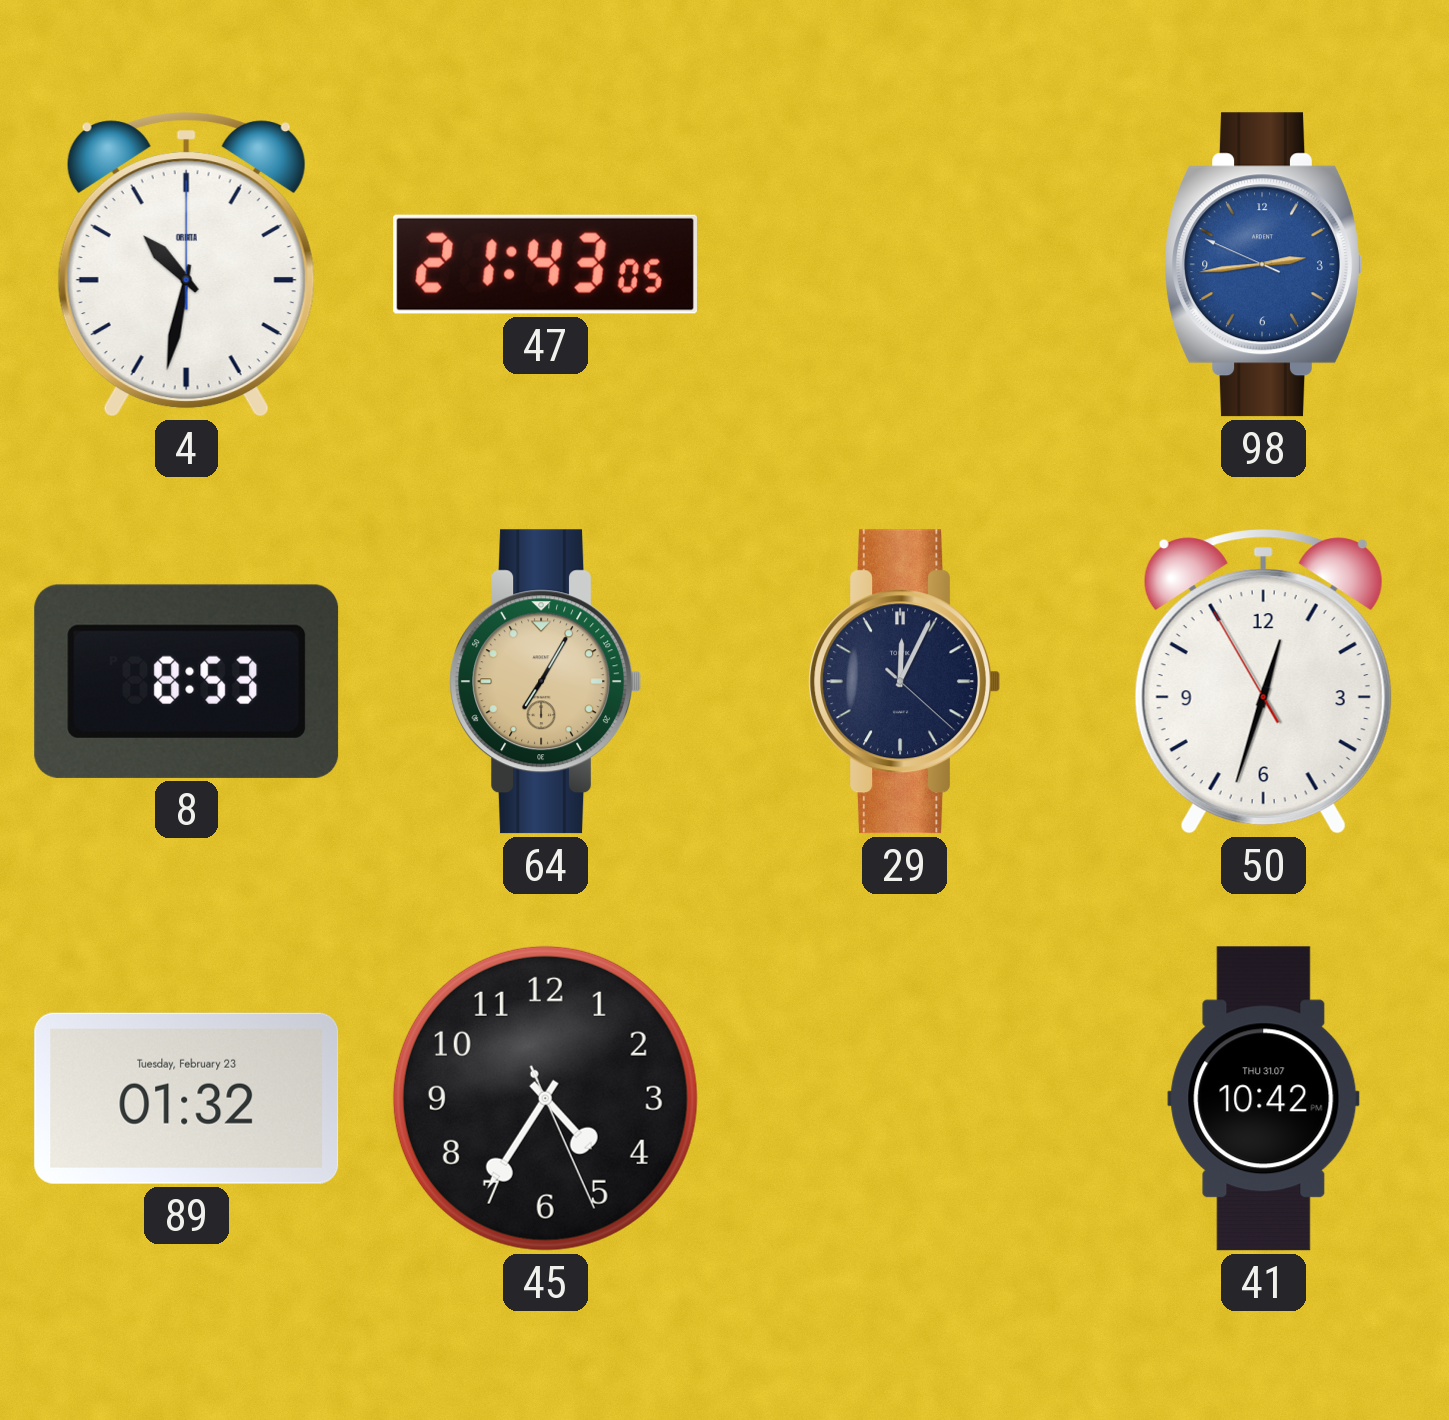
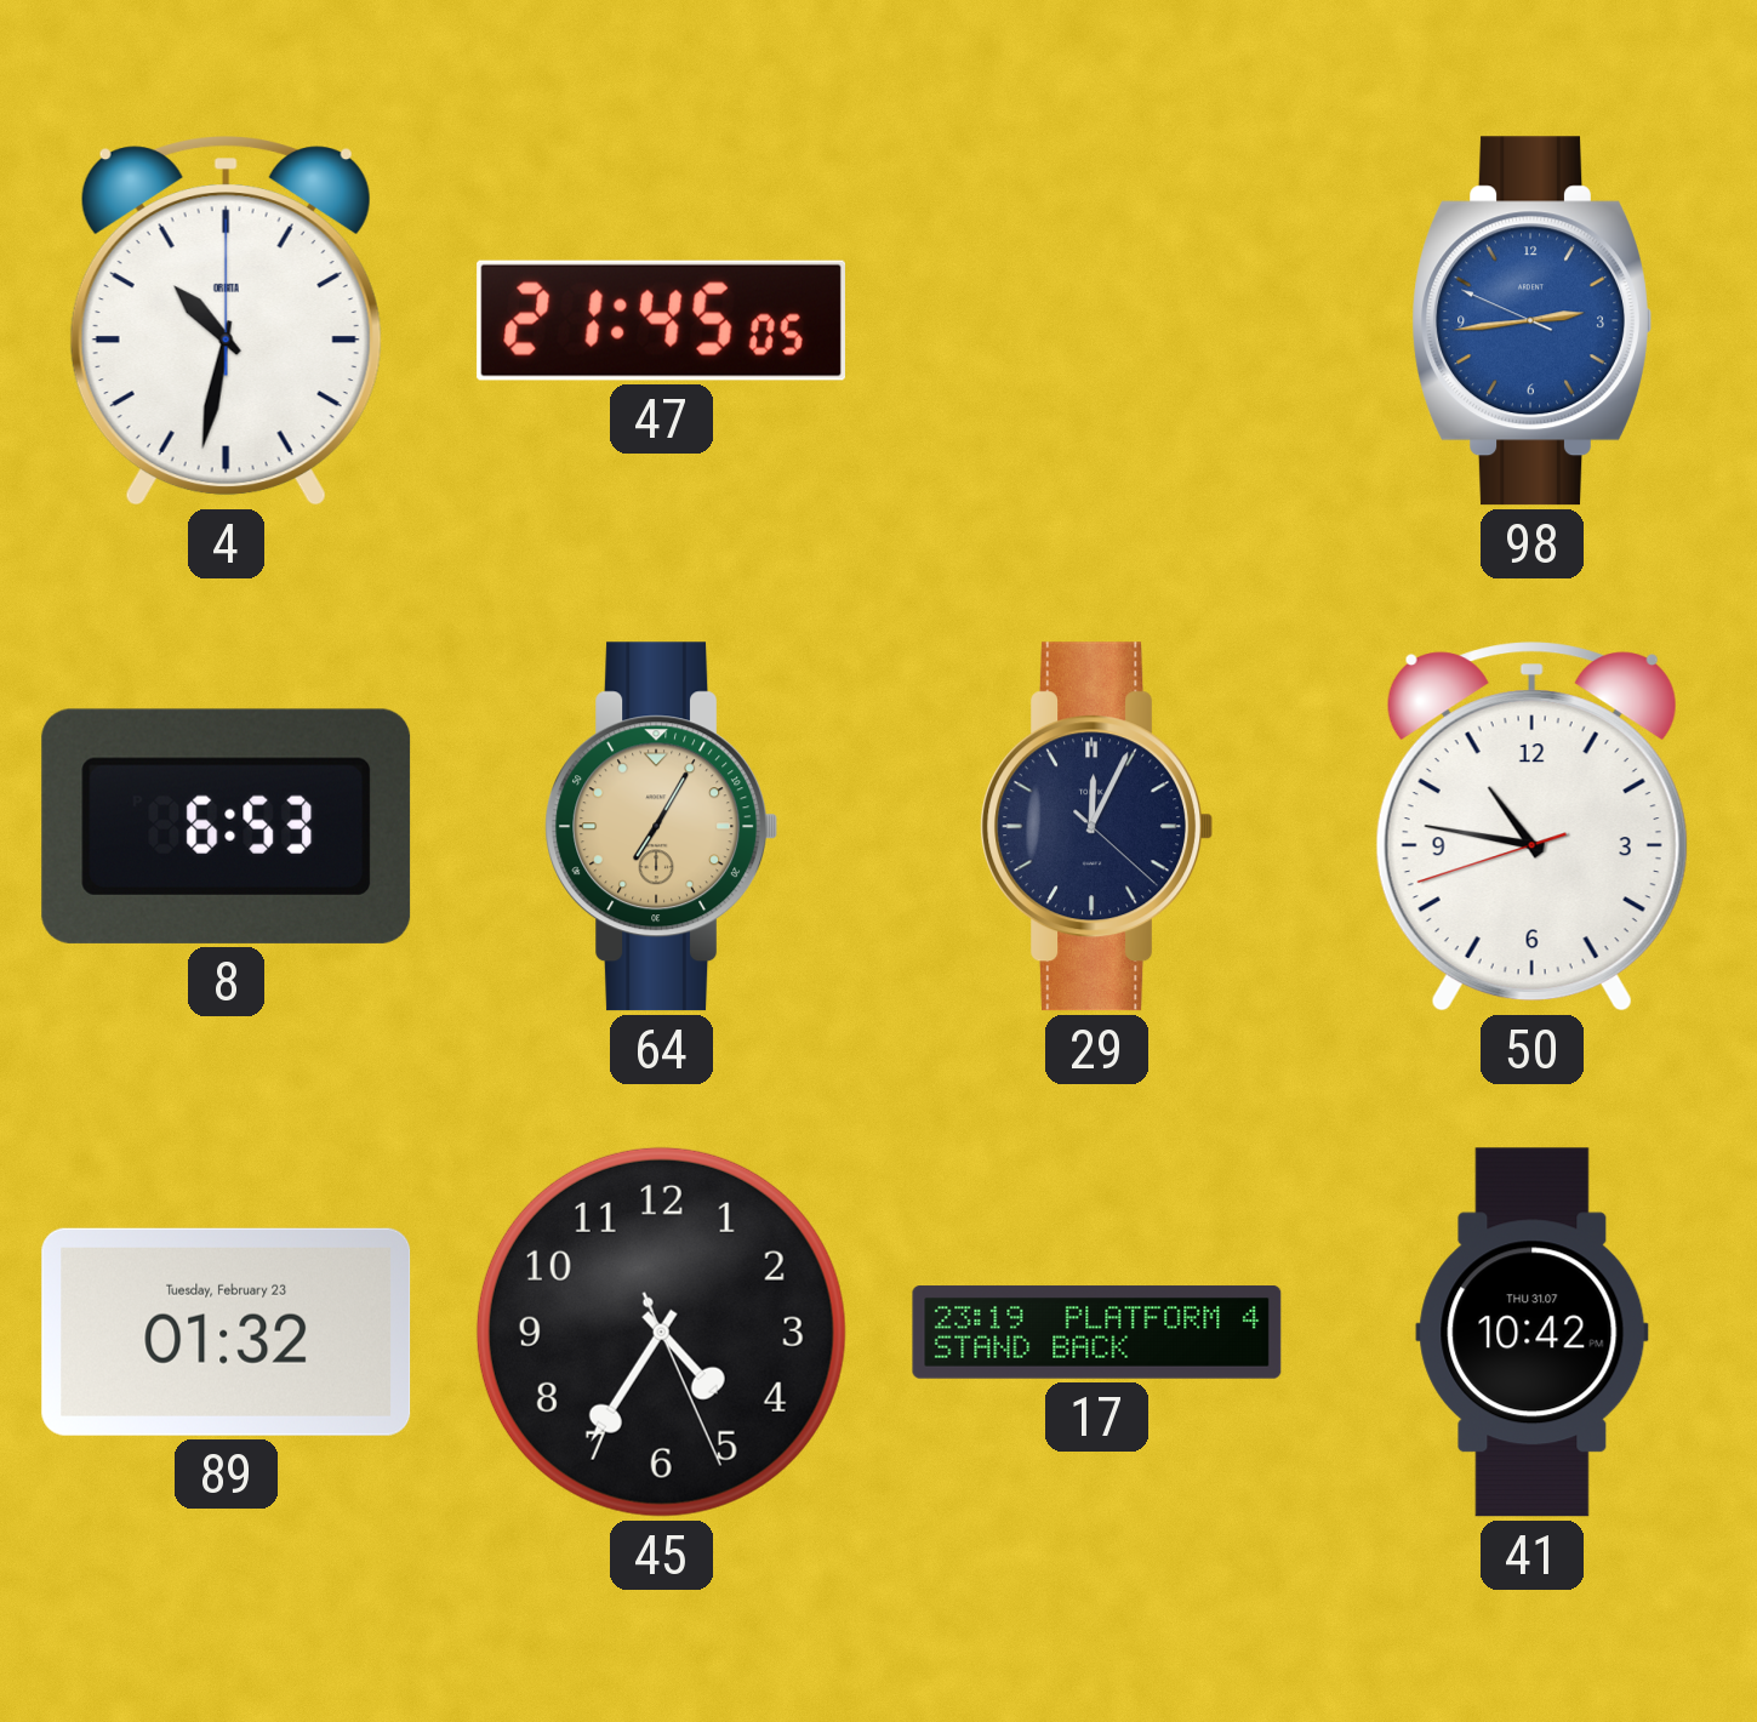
47: 21:43 -> 21:45
8: 8:53 -> 6:53
50: 12:32 -> 10:46
17: none -> 23:19
